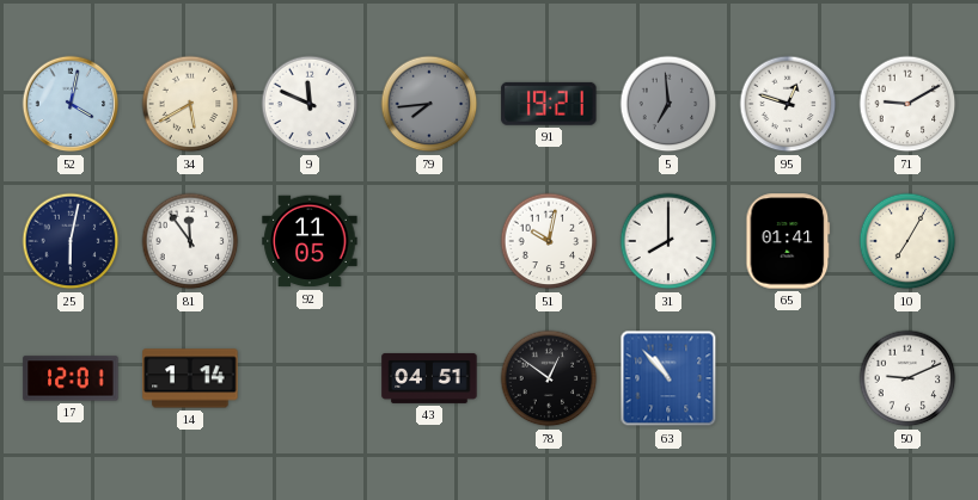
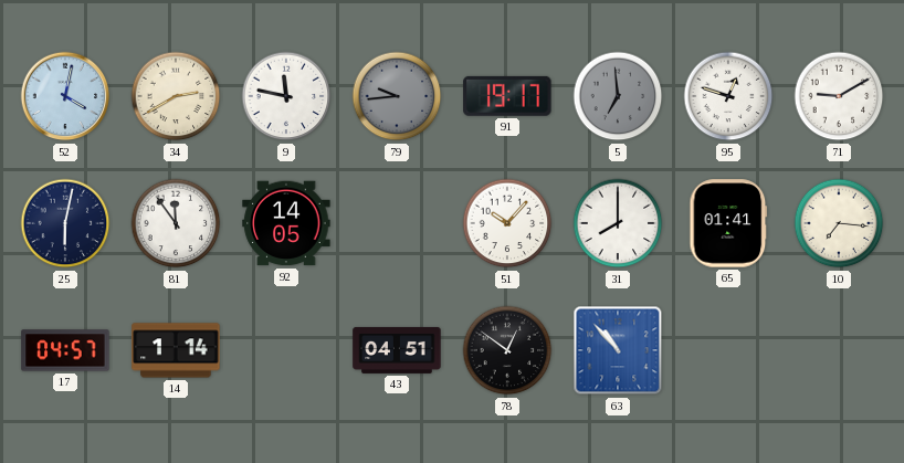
34: 5:40 -> 2:40
9: 11:49 -> 11:47
79: 7:44 -> 9:44
91: 19:21 -> 19:17
92: 11:05 -> 14:05
51: 10:02 -> 10:07
10: 7:05 -> 7:16
17: 12:01 -> 04:57
50: 9:11 -> none
